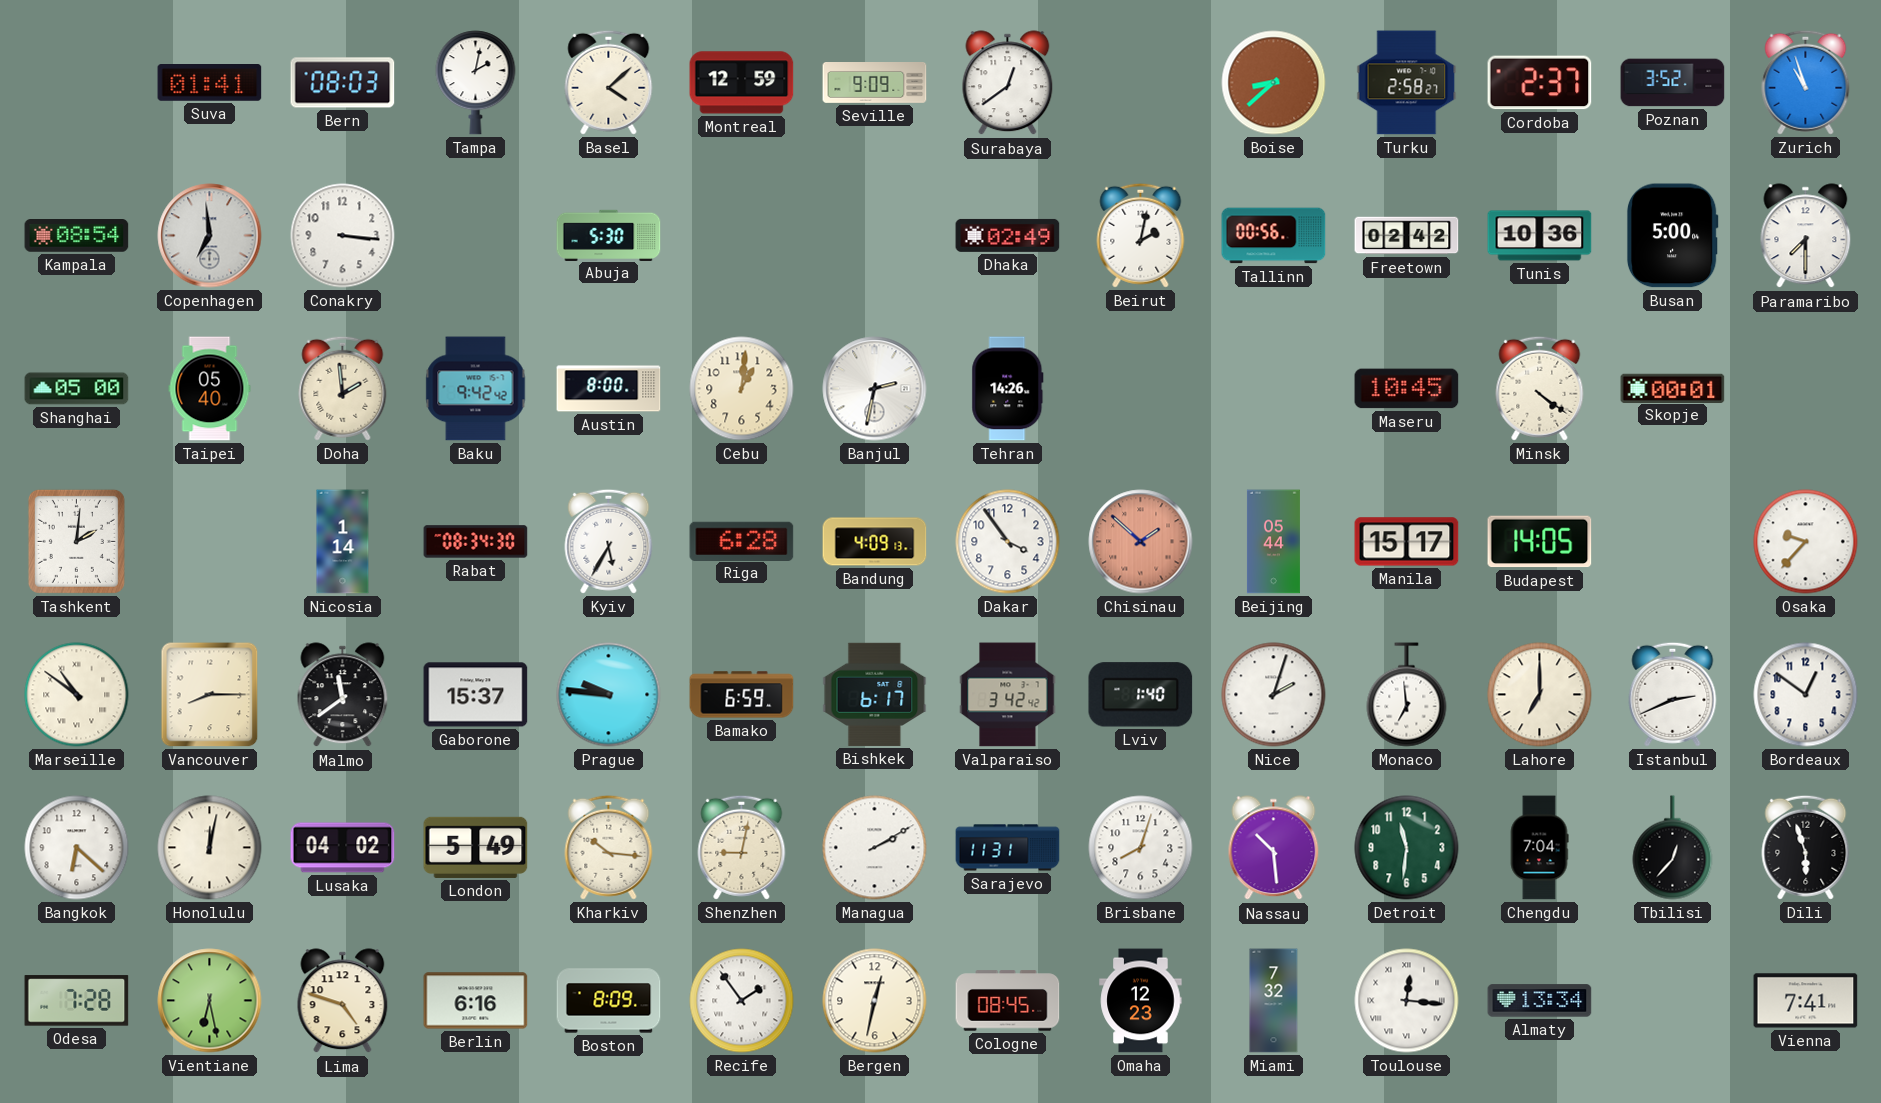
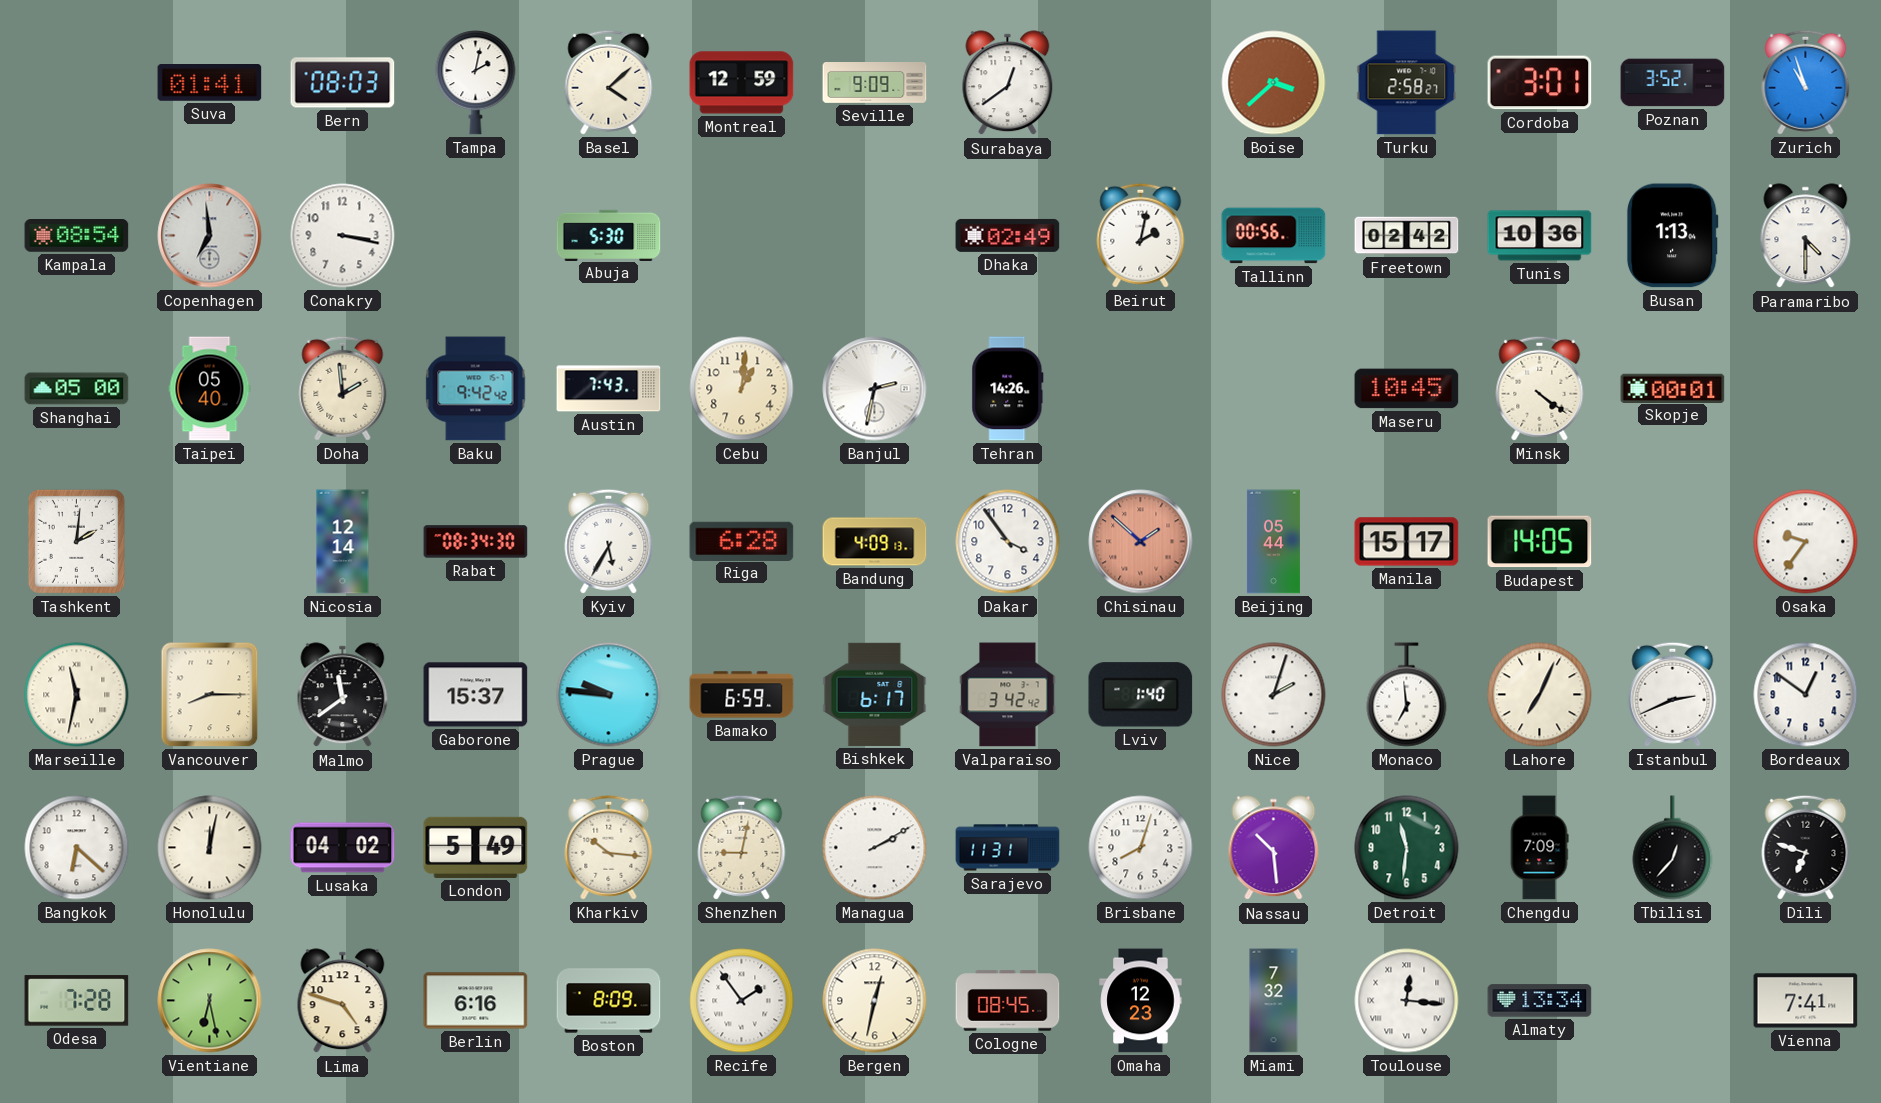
Boise: 8:38 -> 3:38
Cordoba: 2:37 -> 3:01
Conakry: 3:16 -> 3:17
Busan: 5:00 -> 1:13
Paramaribo: 7:30 -> 4:30
Austin: 8:00 -> 7:43
Nicosia: 1:14 -> 12:14
Osaka: 9:37 -> 9:36
Marseille: 10:51 -> 11:32
Lahore: 7:00 -> 7:04
Chengdu: 7:04 -> 7:09
Dili: 5:57 -> 6:48
